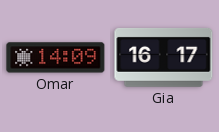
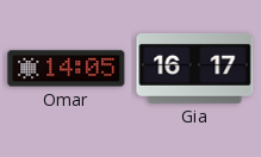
Omar: 14:09 -> 14:05
